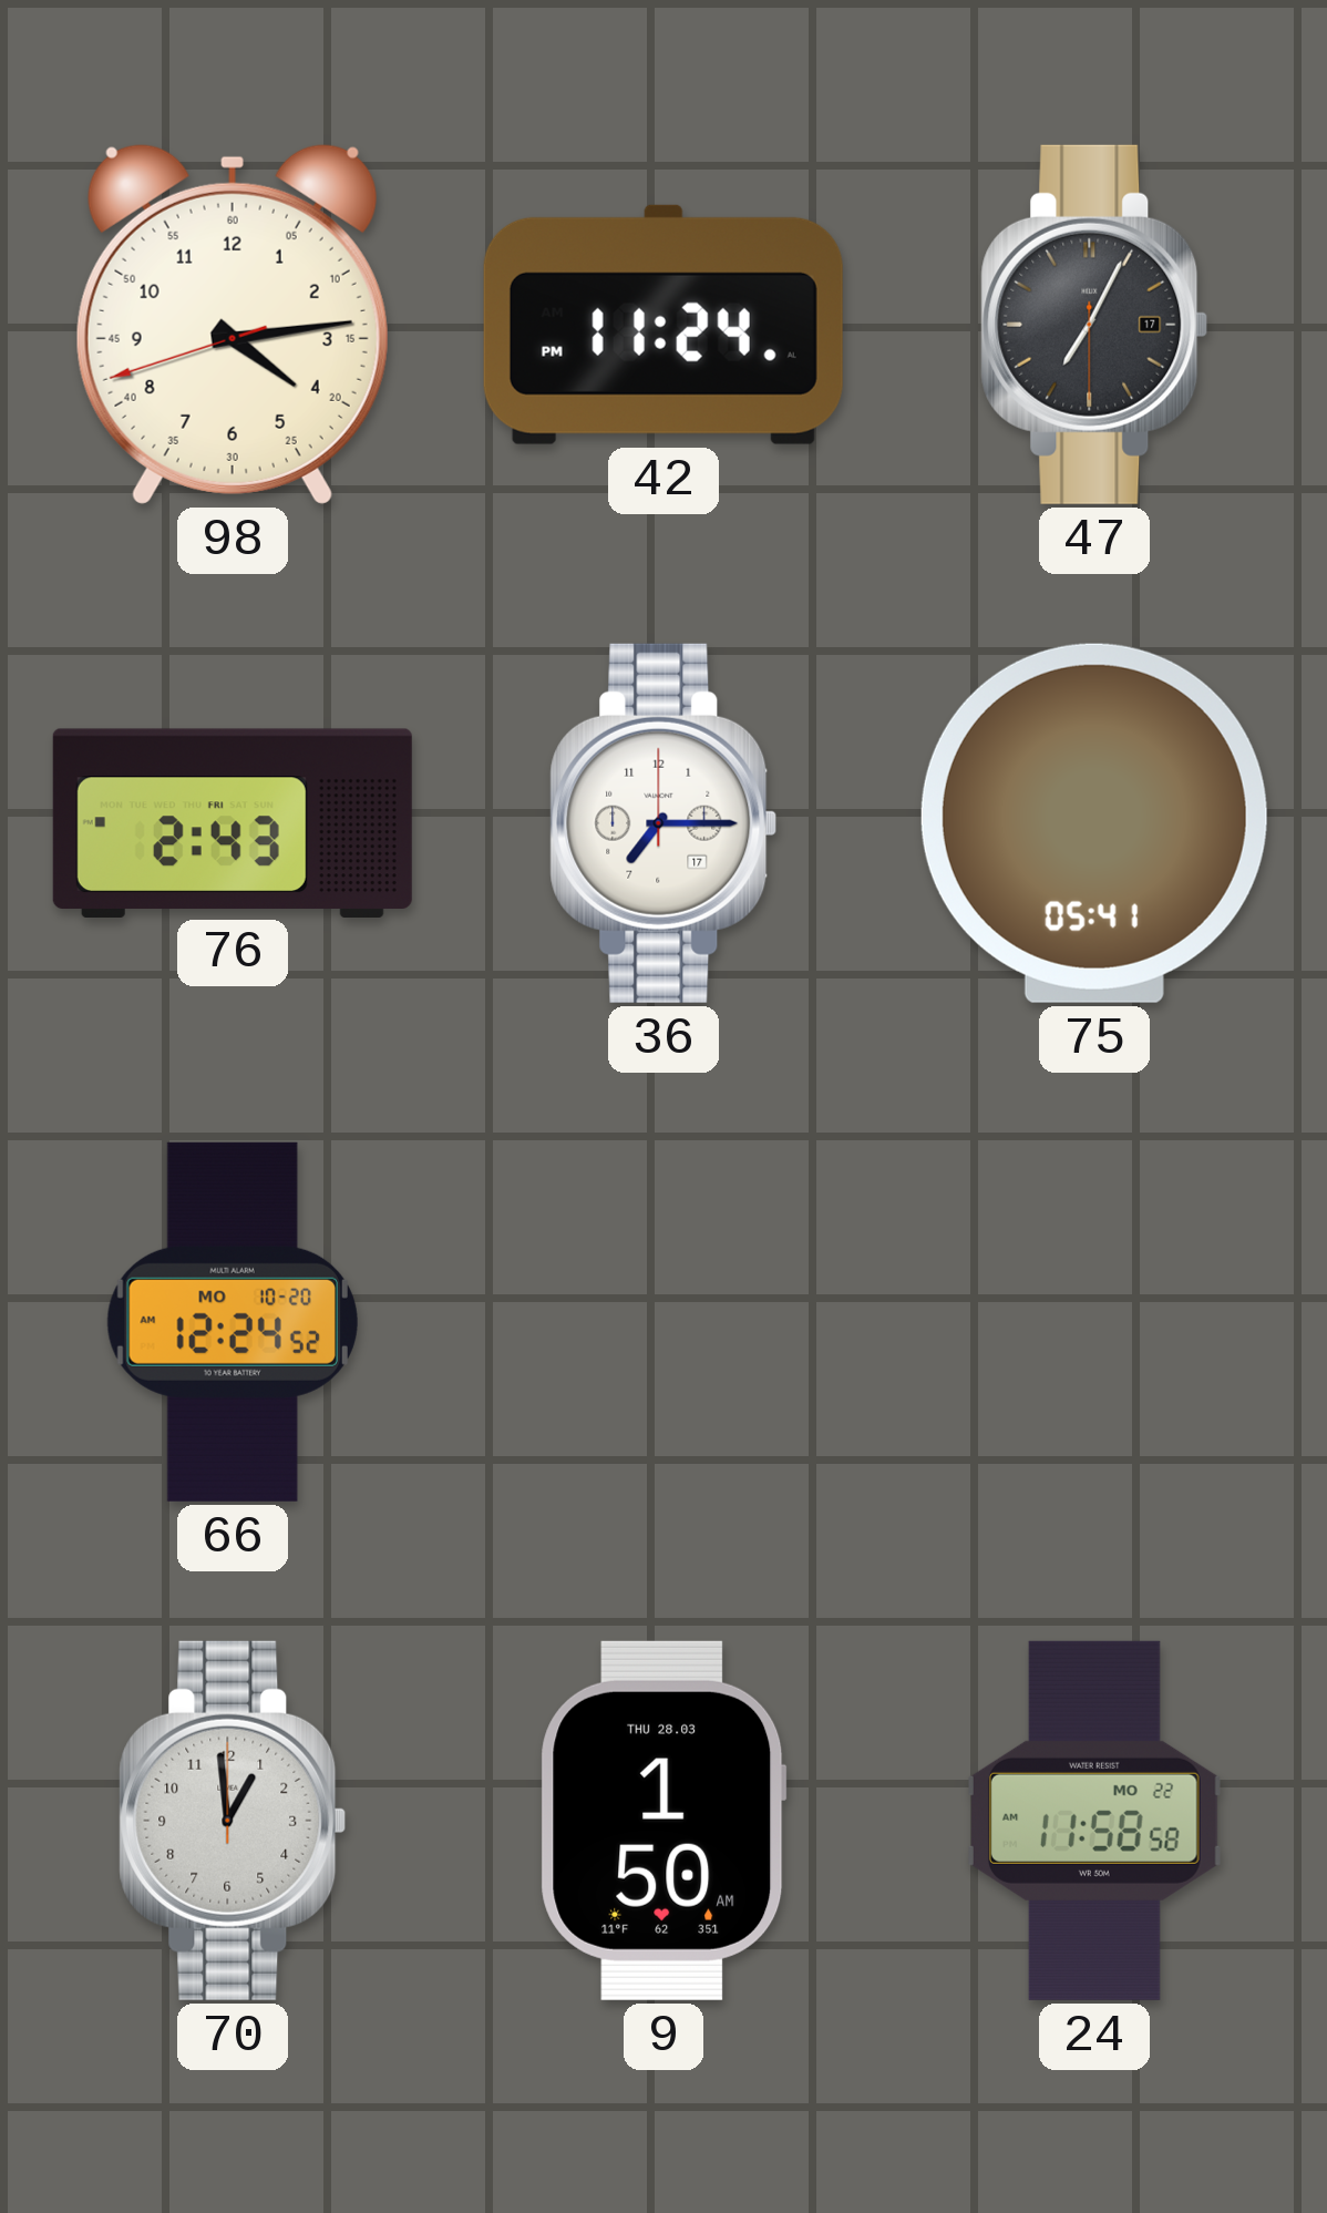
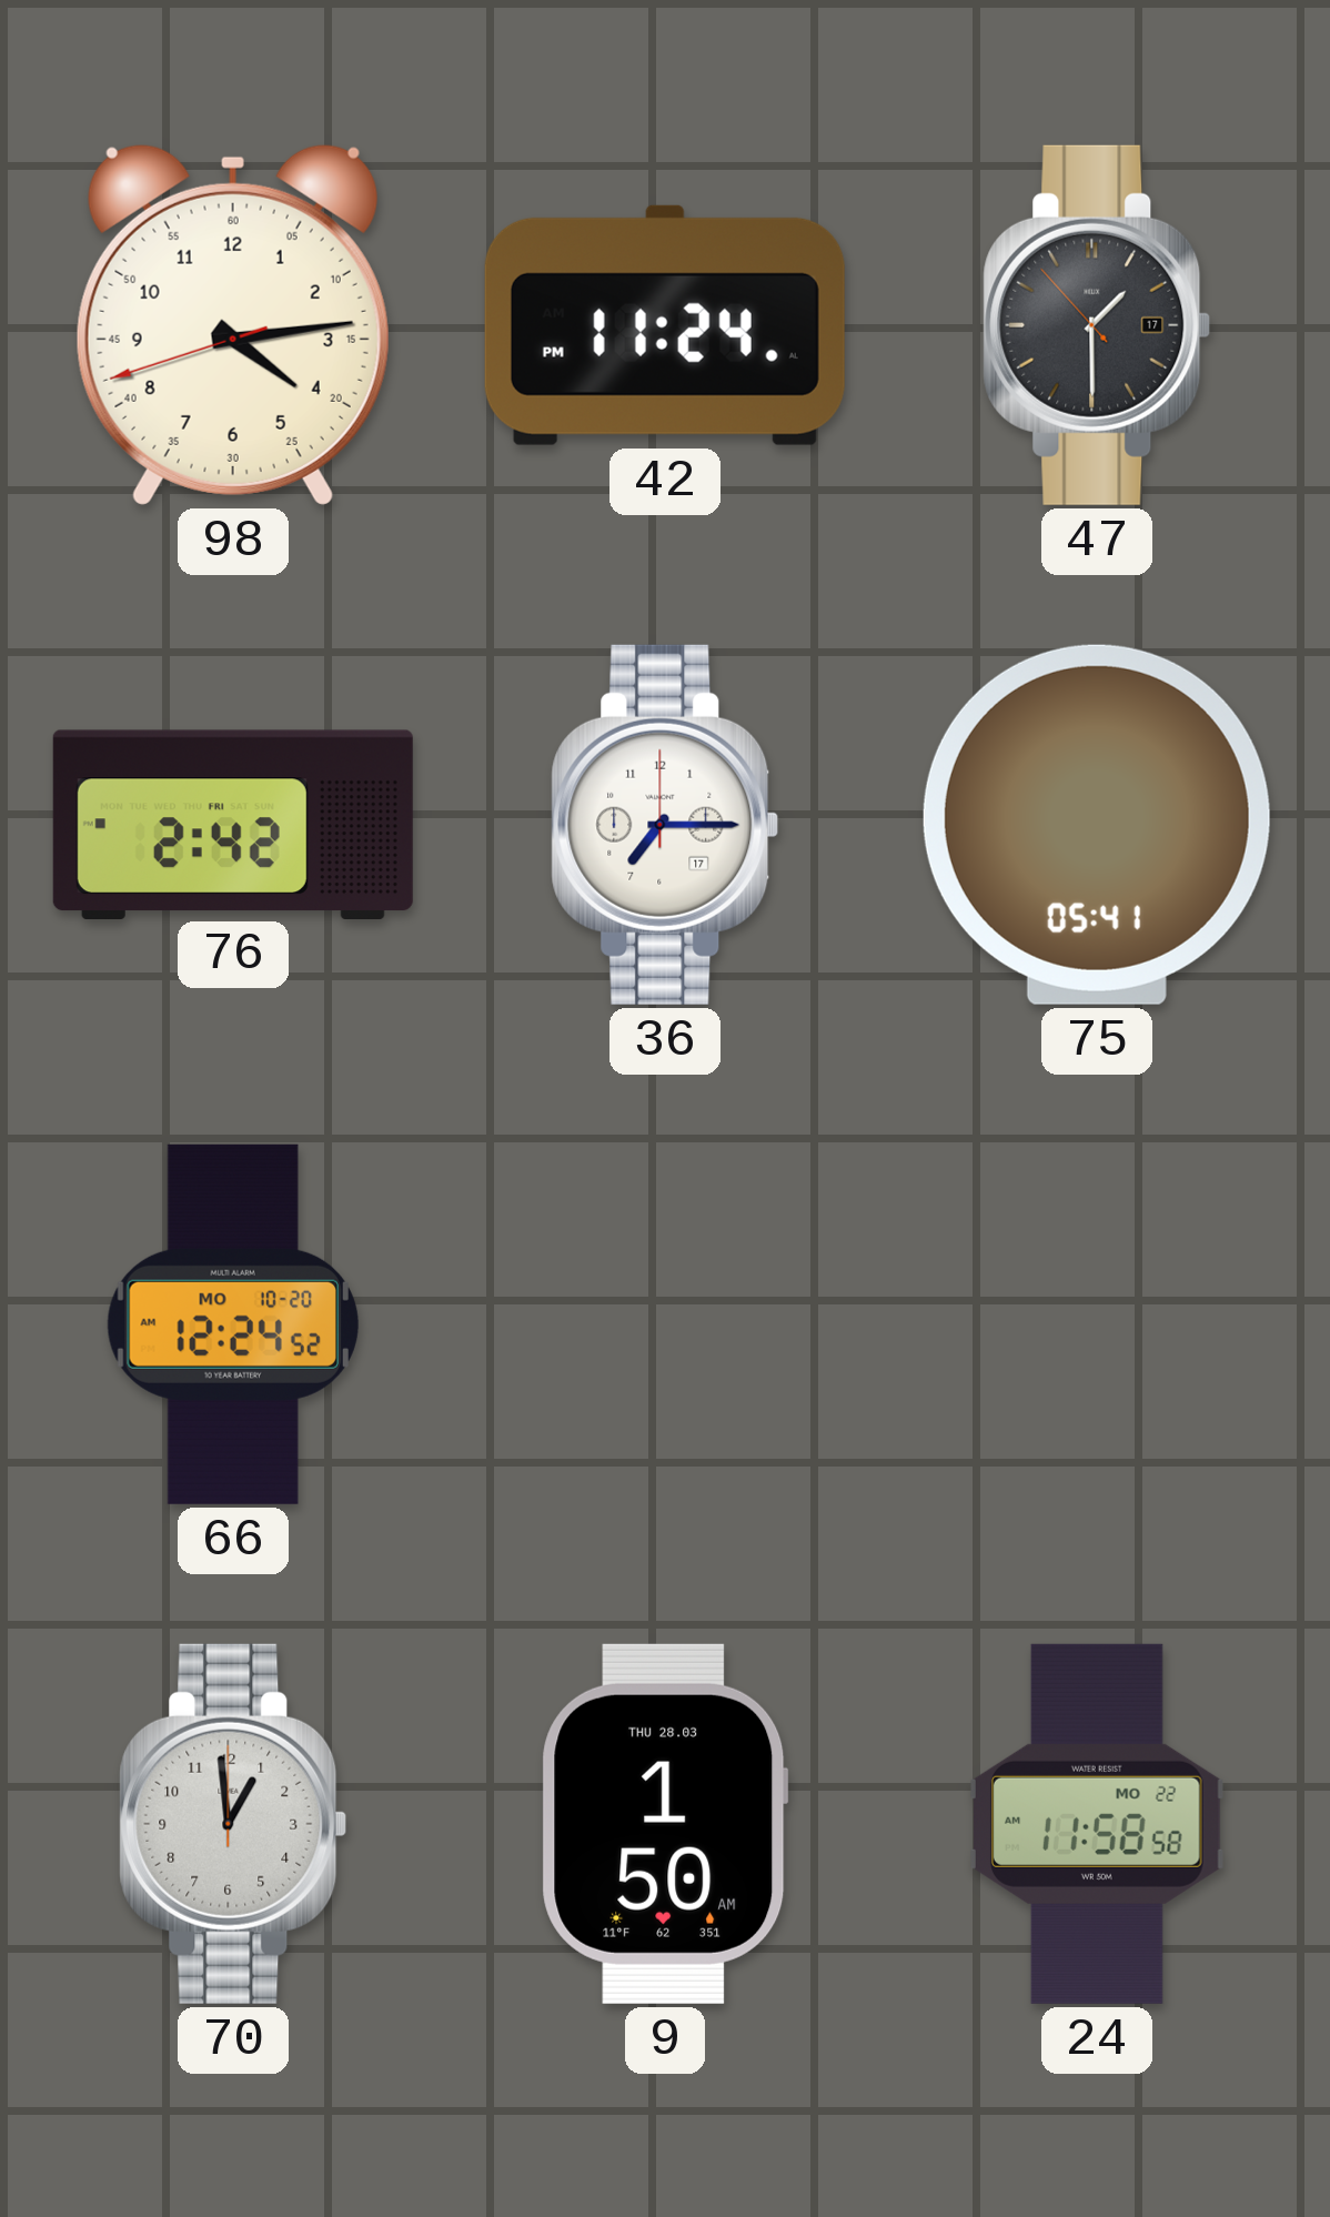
47: 7:04 -> 1:29
76: 2:43 -> 2:42
